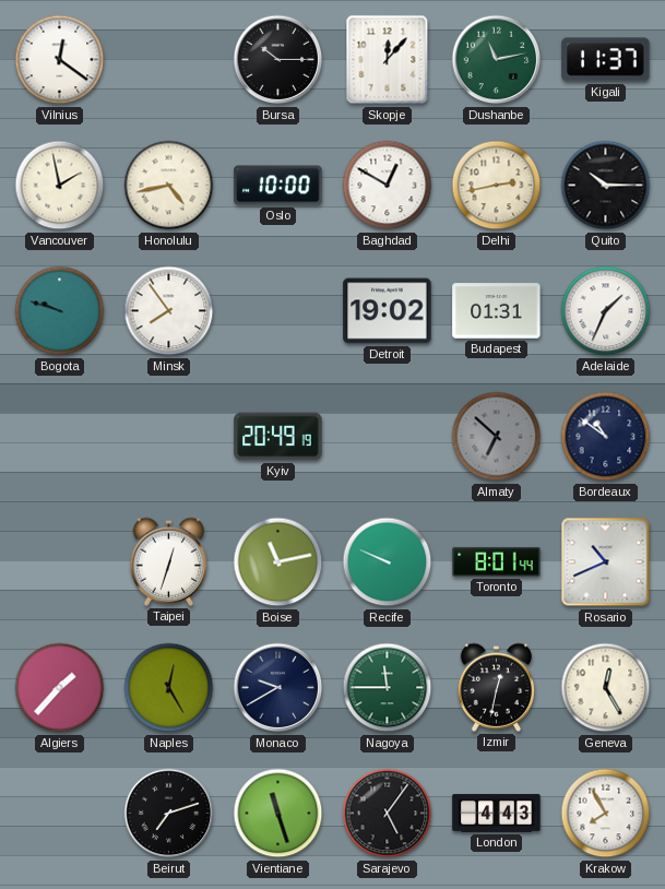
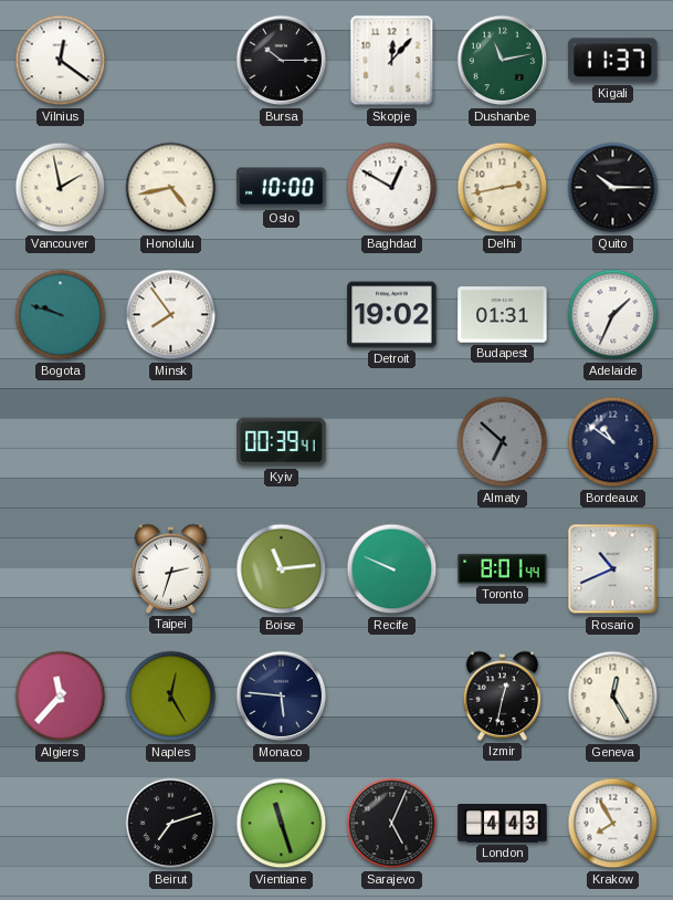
Kyiv: 20:49 -> 00:39
Taipei: 12:33 -> 2:33
Boise: 11:13 -> 11:14
Algiers: 1:37 -> 11:37
Monaco: 9:40 -> 5:46
Nagoya: 11:45 -> none
Sarajevo: 5:06 -> 5:04
